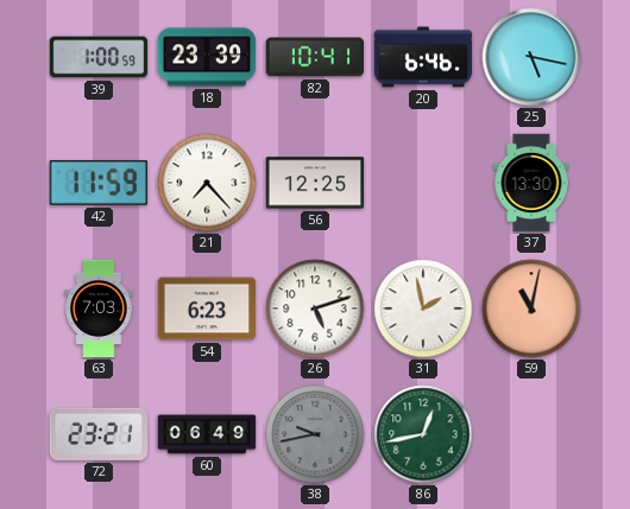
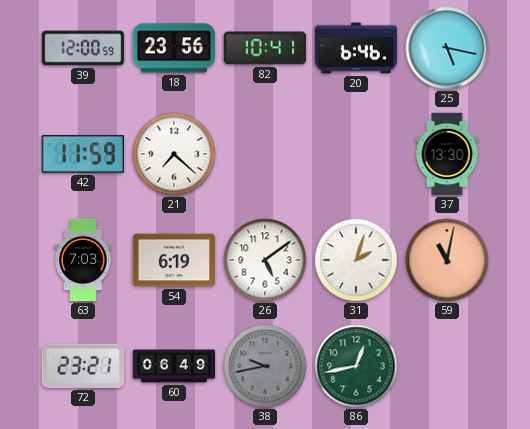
39: 1:00 -> 12:00
18: 23:39 -> 23:56
21: 7:23 -> 7:22
56: 12:25 -> none
54: 6:23 -> 6:19
26: 5:12 -> 5:09
31: 1:58 -> 2:03
